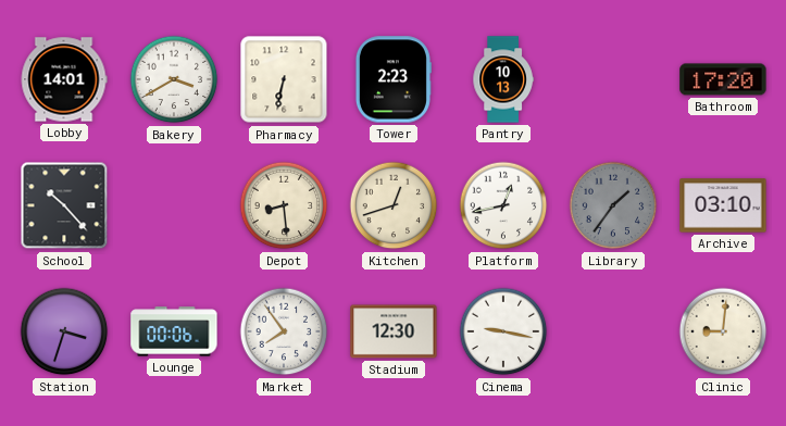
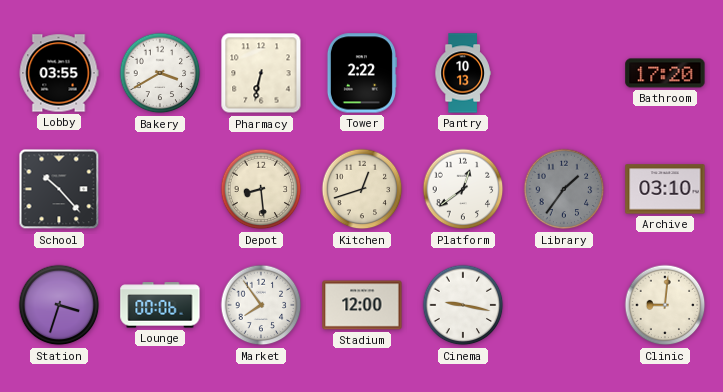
Lobby: 14:01 -> 03:55
Tower: 2:23 -> 2:22
Platform: 12:43 -> 12:39
Stadium: 12:30 -> 12:00
